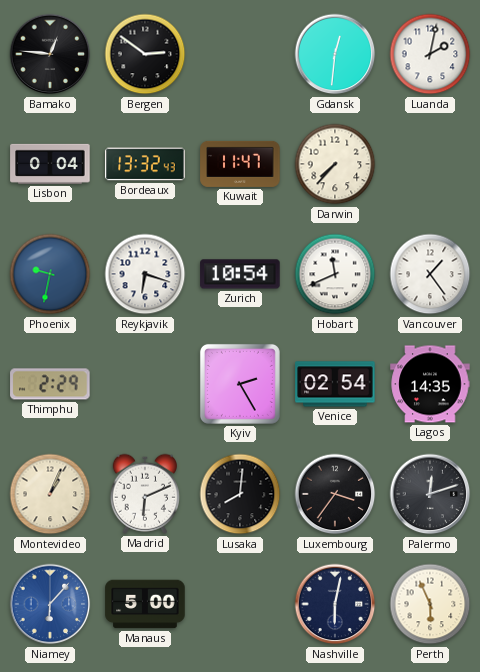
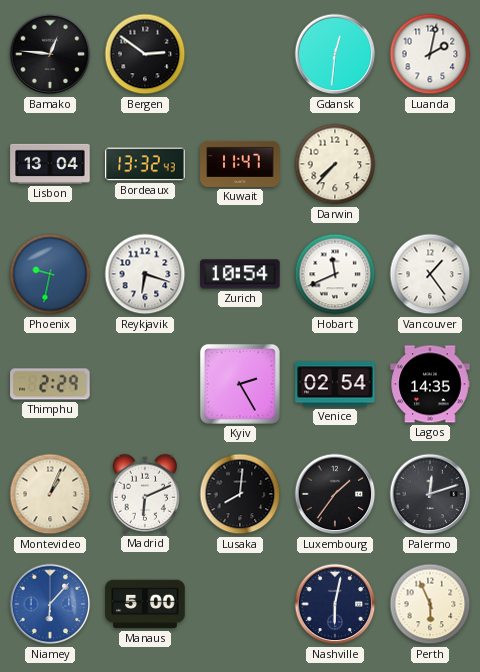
Lisbon: 0:04 -> 13:04
Luxembourg: 3:36 -> 1:36
